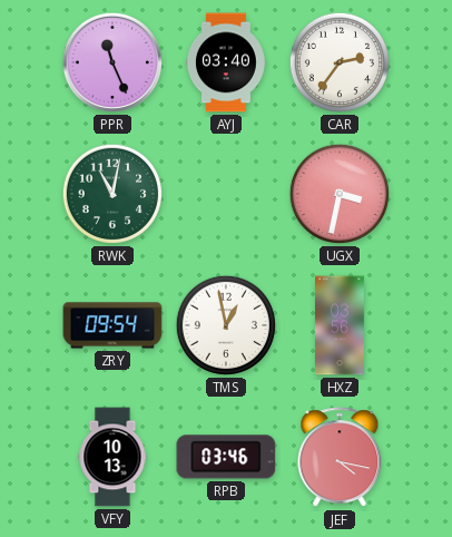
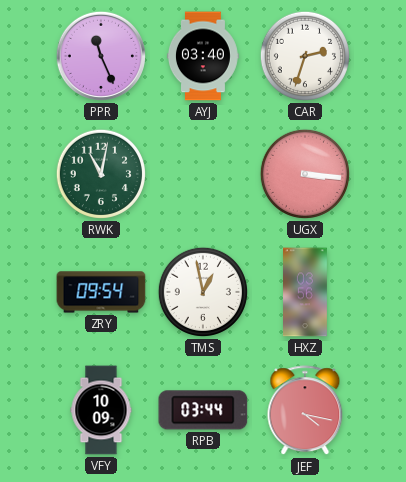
CAR: 2:36 -> 2:33
UGX: 3:32 -> 3:16
VFY: 10:13 -> 10:09
RPB: 03:46 -> 03:44
